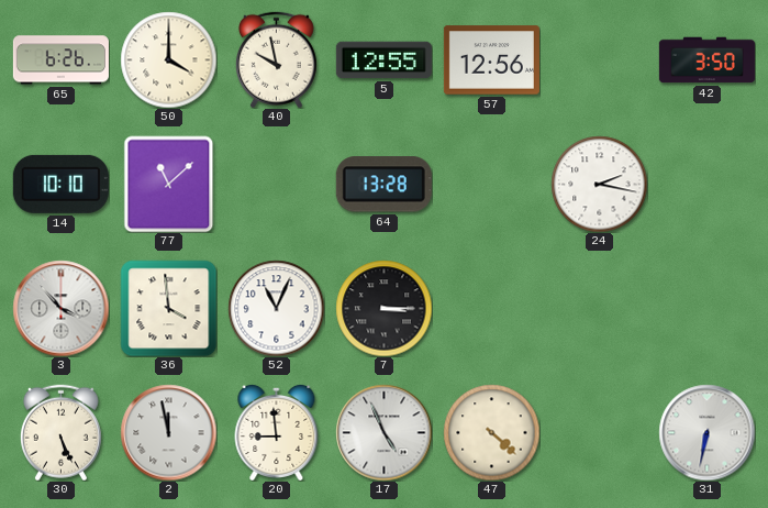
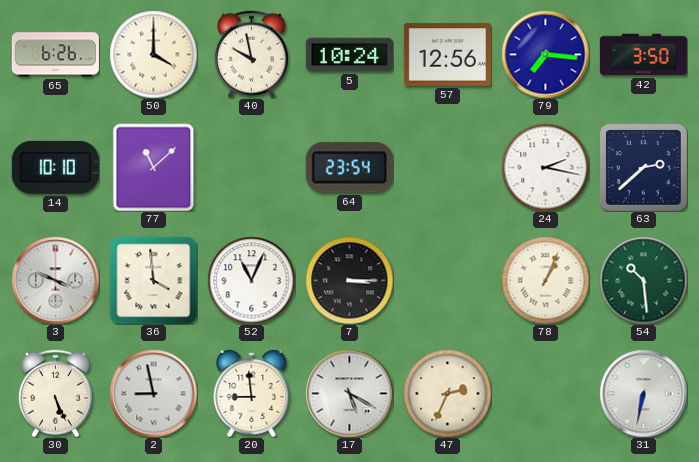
5: 12:55 -> 10:24
79: none -> 7:16
64: 13:28 -> 23:54
63: none -> 2:38
3: 3:53 -> 3:49
78: none -> 1:04
54: none -> 10:29
2: 11:58 -> 8:58
17: 4:56 -> 5:20
47: 4:22 -> 2:34
